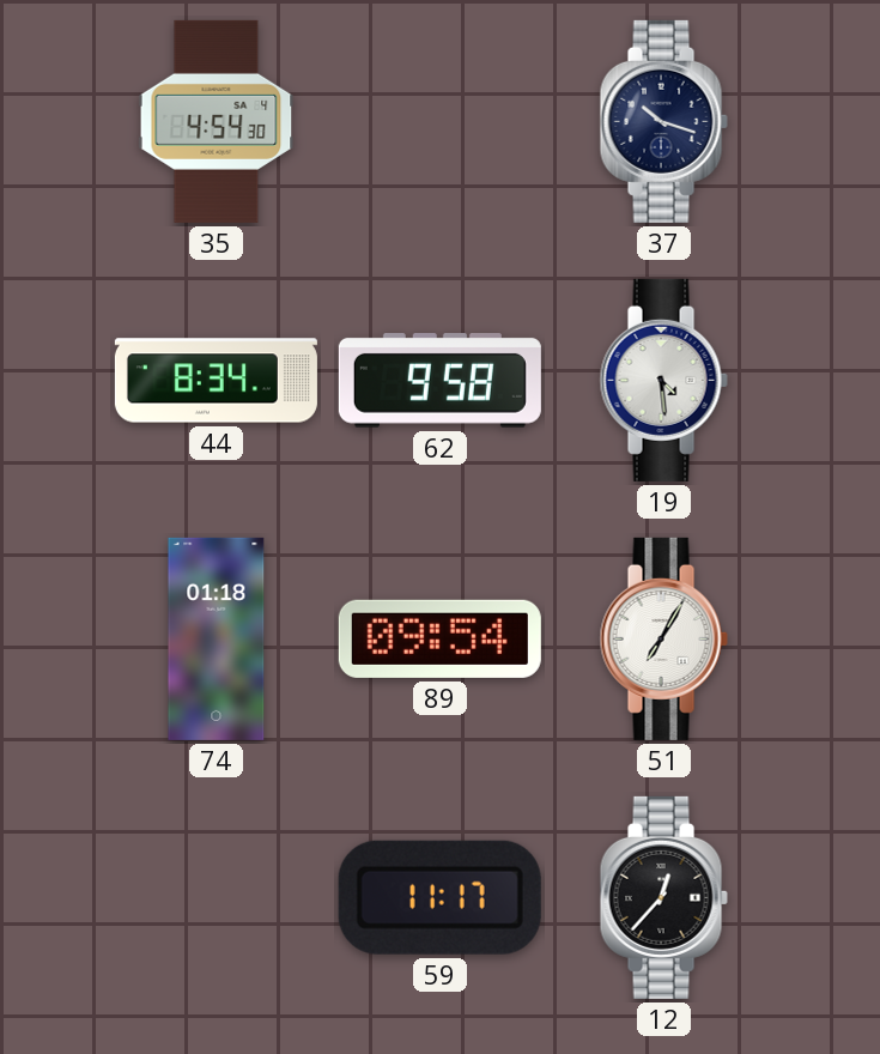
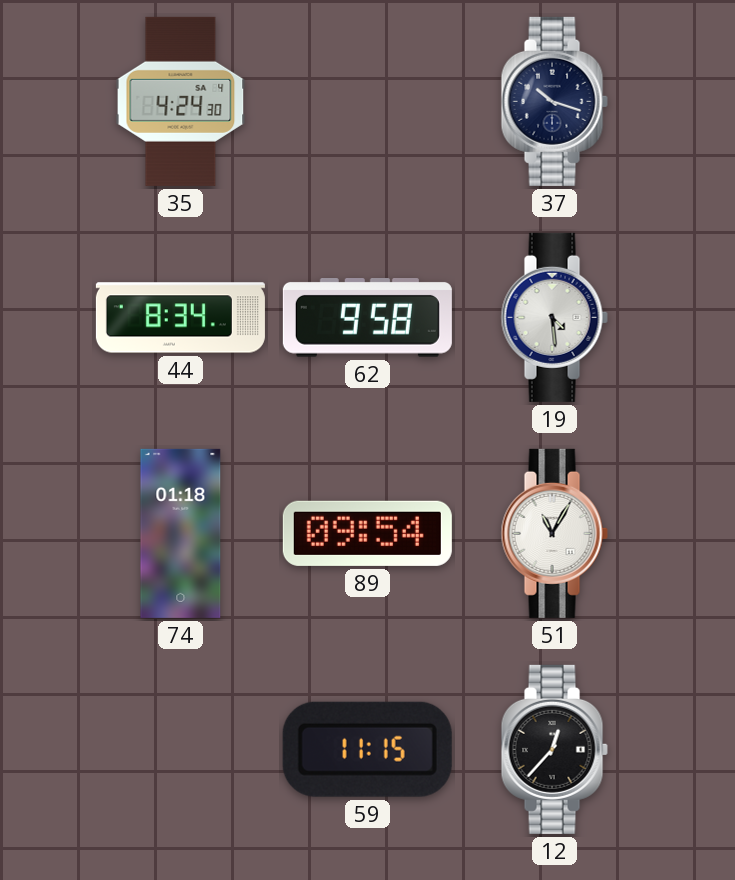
35: 4:54 -> 4:24
51: 7:05 -> 11:05
59: 11:17 -> 11:15
